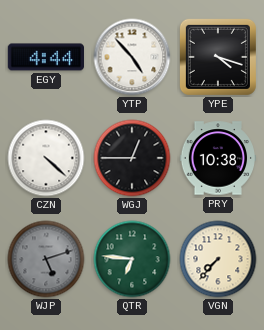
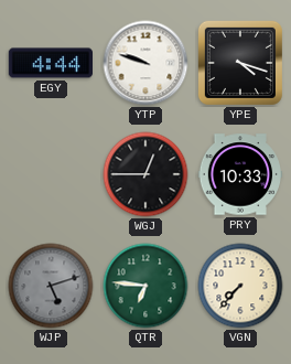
YTP: 4:53 -> 9:48
CZN: 4:22 -> none
PRY: 10:38 -> 10:33
